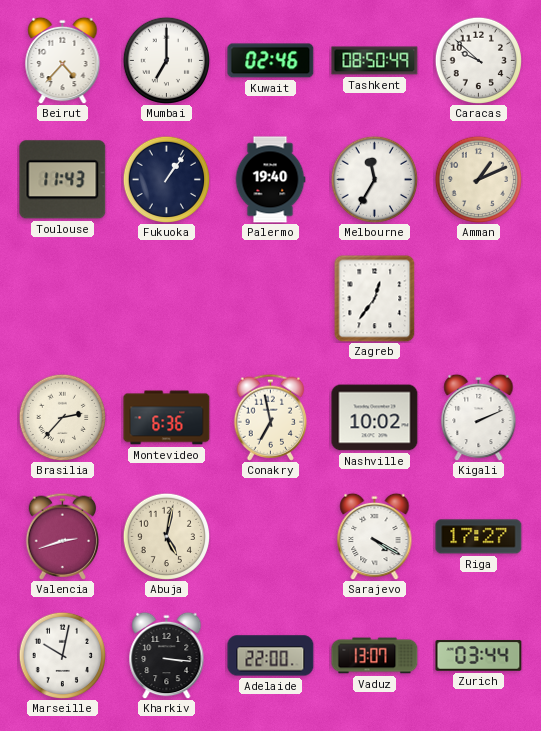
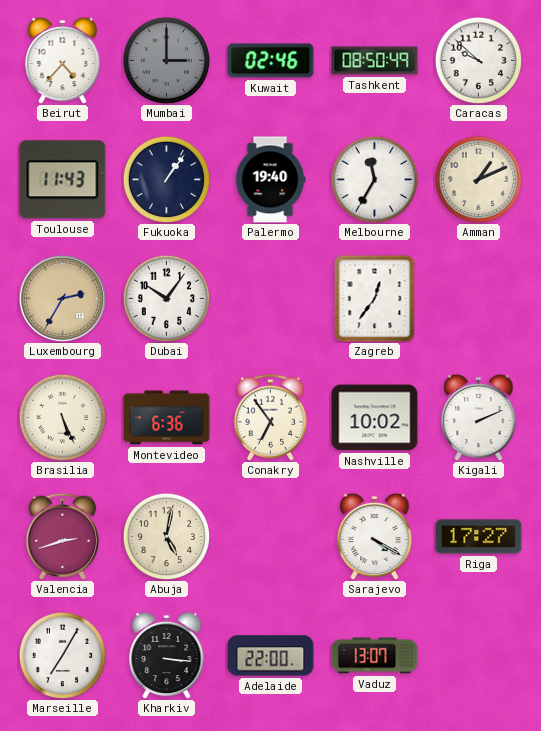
Mumbai: 7:00 -> 3:00
Mumbai dial: white -> grey
Luxembourg: none -> 2:35
Dubai: none -> 10:06
Brasilia: 2:37 -> 5:26
Conakry: 6:58 -> 6:54
Marseille: 10:02 -> 7:05
Zurich: 03:44 -> none
